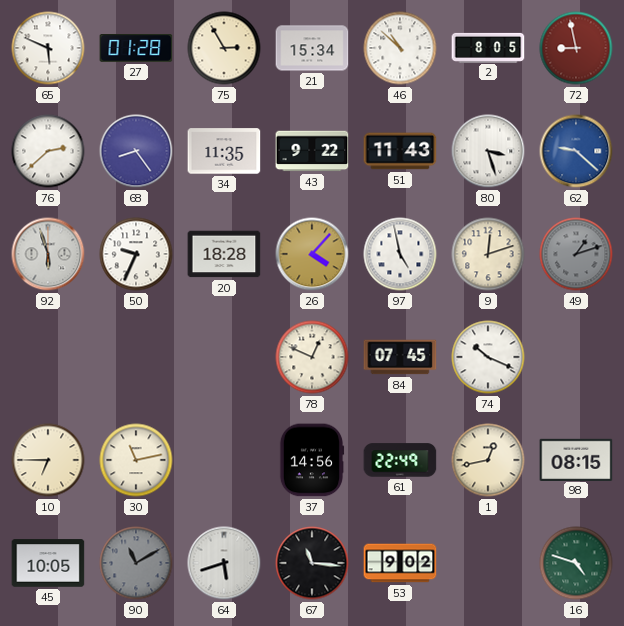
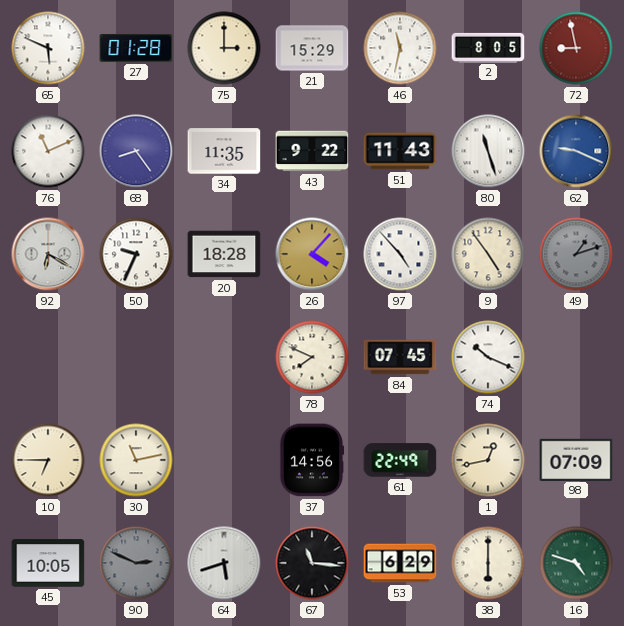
75: 2:55 -> 3:00
21: 15:34 -> 15:29
46: 10:52 -> 11:32
76: 2:38 -> 11:11
80: 3:27 -> 11:27
62: 9:22 -> 9:19
92: 5:57 -> 6:20
97: 4:58 -> 4:53
9: 12:12 -> 4:54
78: 12:49 -> 7:49
98: 08:15 -> 07:09
90: 11:10 -> 2:49
53: 9:02 -> 6:29
38: none -> 6:00
